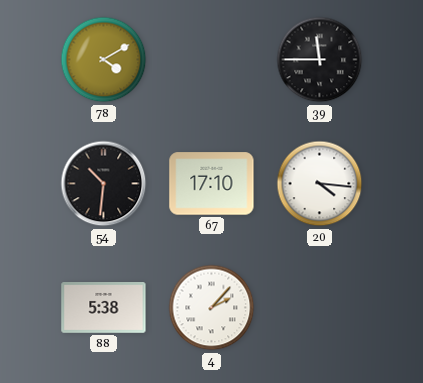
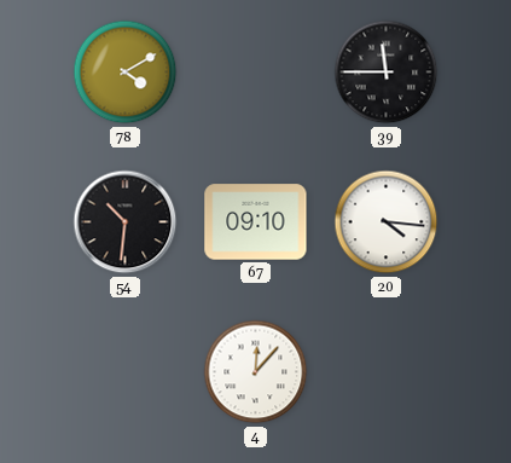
67: 17:10 -> 09:10
88: 5:38 -> none
4: 2:07 -> 12:07
